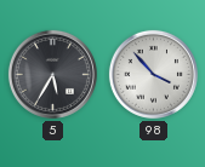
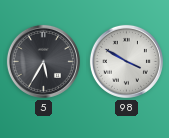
98: 3:53 -> 3:50
